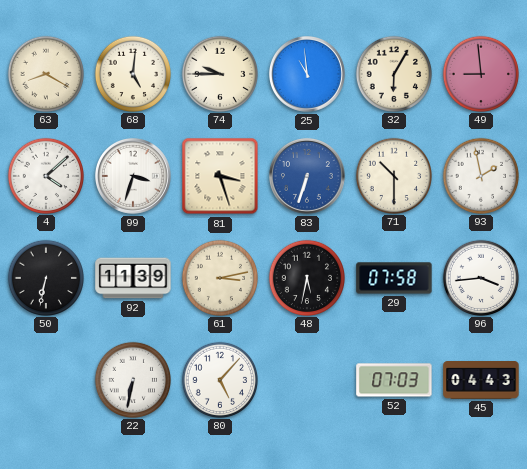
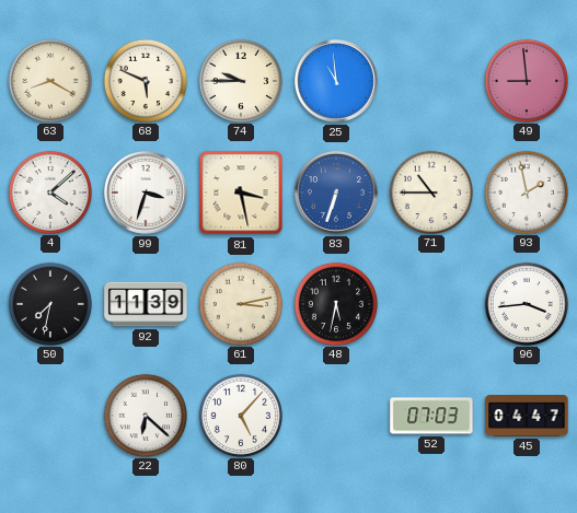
68: 5:01 -> 5:49
32: 6:05 -> none
81: 3:27 -> 3:28
71: 10:30 -> 10:45
50: 6:32 -> 7:32
29: 07:58 -> none
22: 6:32 -> 6:22
45: 04:43 -> 04:47
